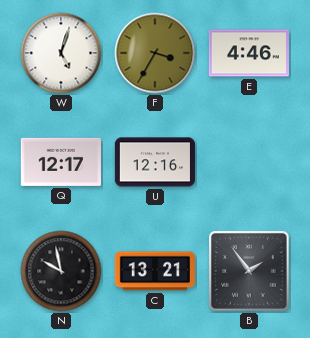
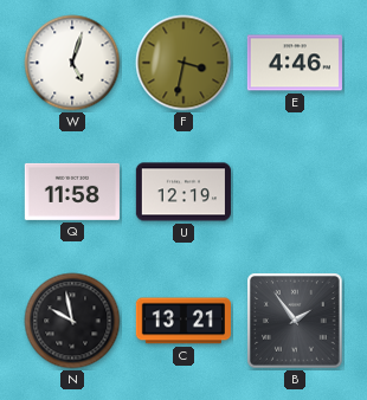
F: 3:35 -> 3:32
Q: 12:17 -> 11:58
U: 12:16 -> 12:19
